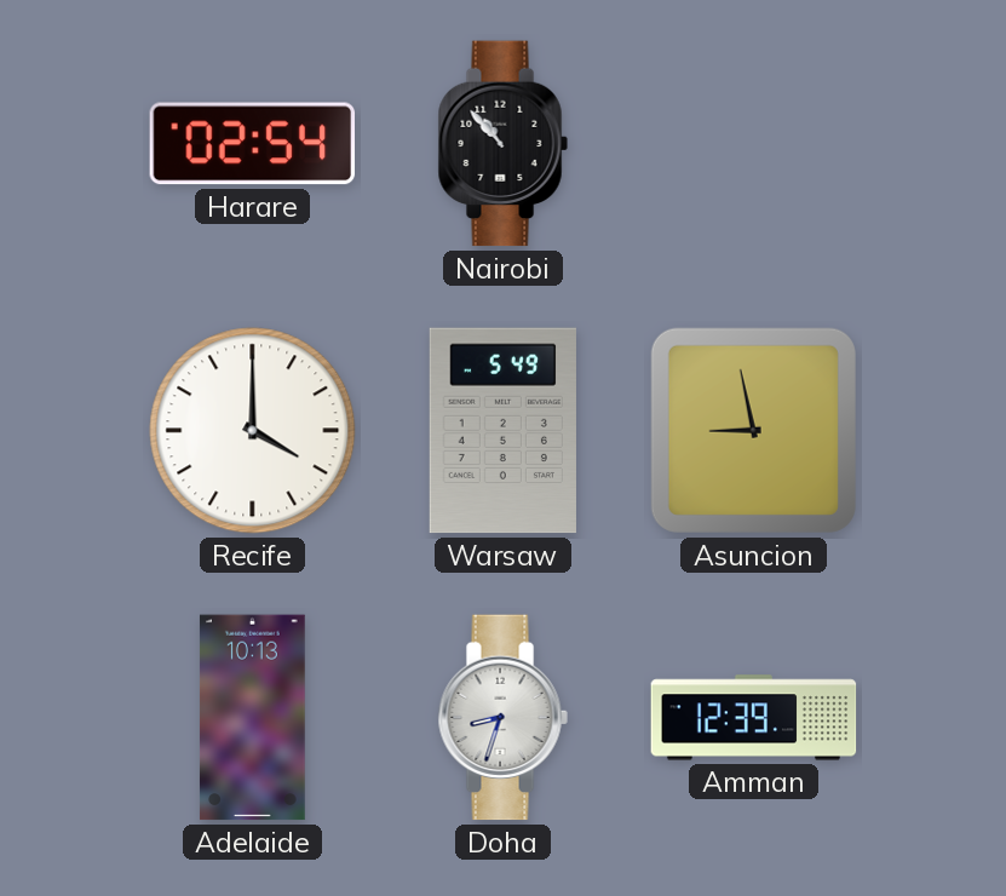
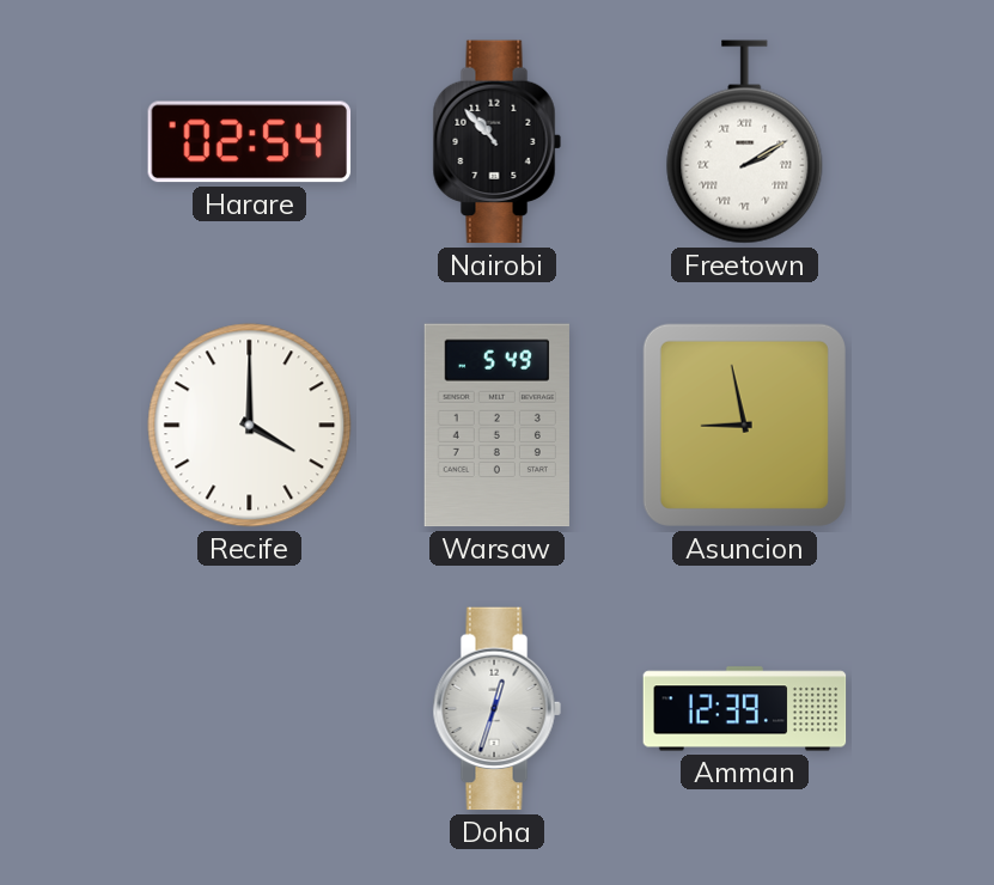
Freetown: none -> 2:10
Adelaide: 10:13 -> none
Doha: 8:33 -> 12:33
